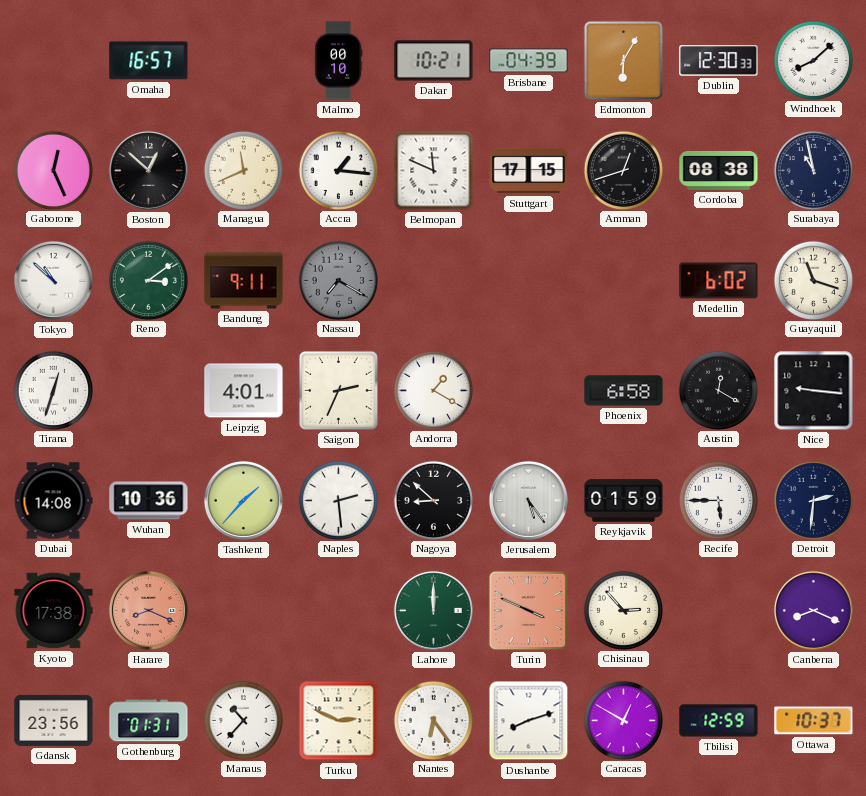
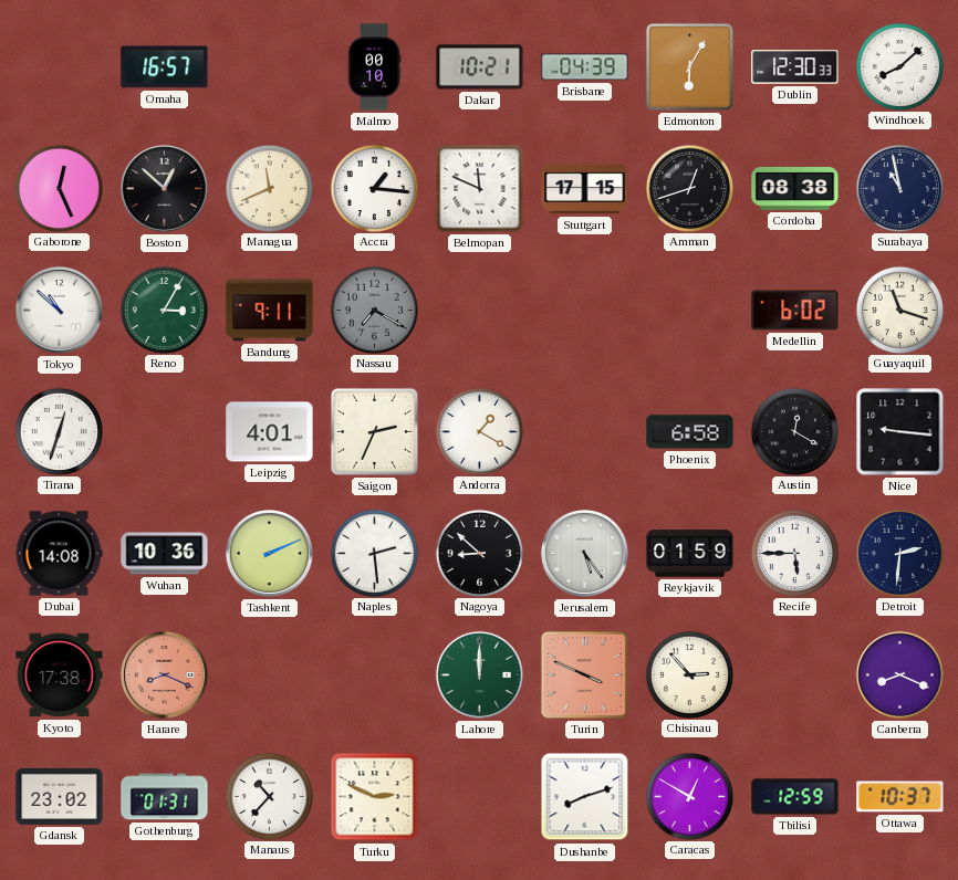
Reno: 3:09 -> 3:05
Tashkent: 1:37 -> 2:11
Gdansk: 23:56 -> 23:02
Nantes: 6:24 -> none
